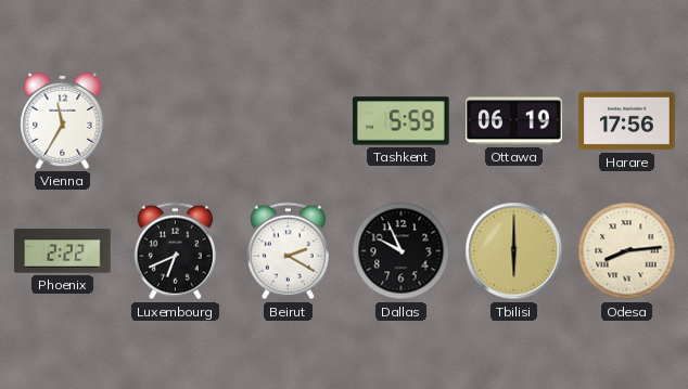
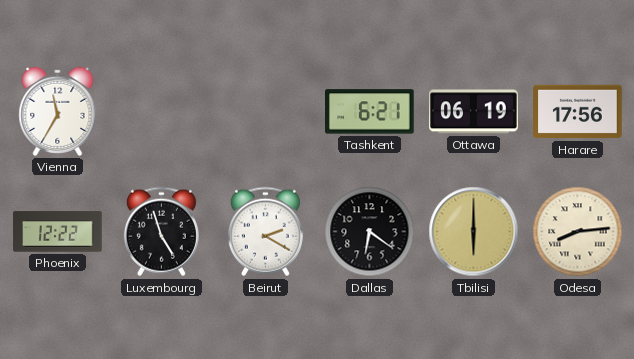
Tashkent: 5:59 -> 6:21
Phoenix: 2:22 -> 12:22
Luxembourg: 6:41 -> 4:57
Dallas: 9:56 -> 6:21
